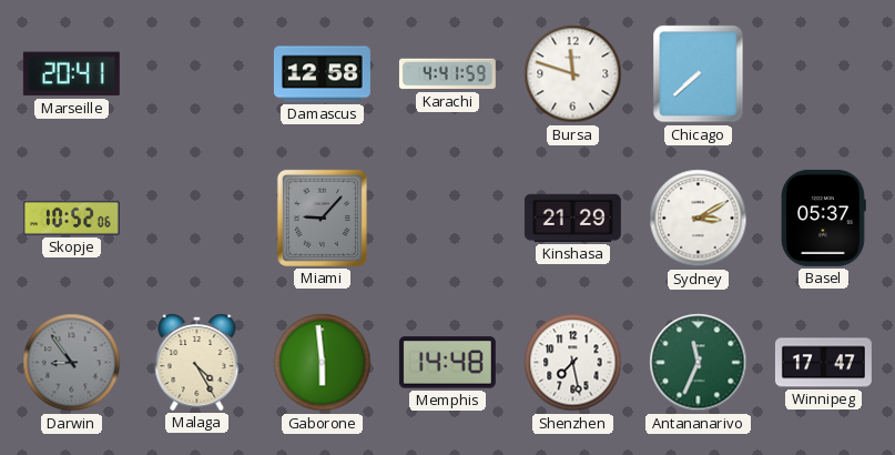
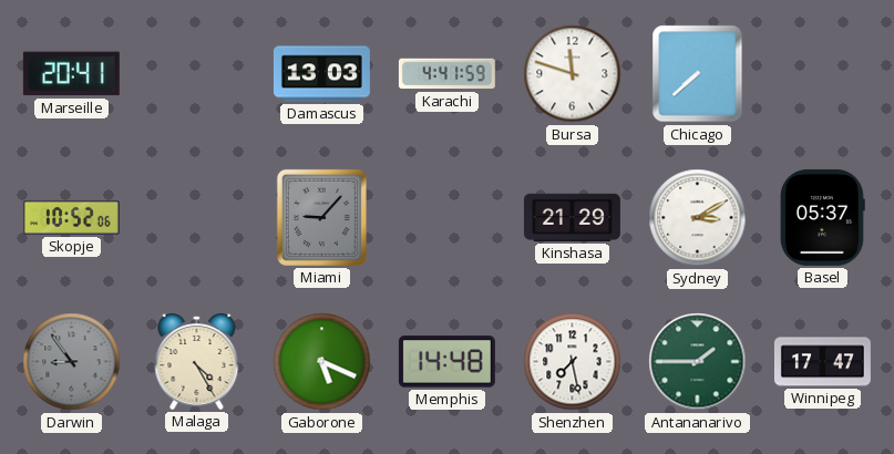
Damascus: 12:58 -> 13:03
Gaborone: 5:59 -> 5:19
Antananarivo: 11:34 -> 1:45
